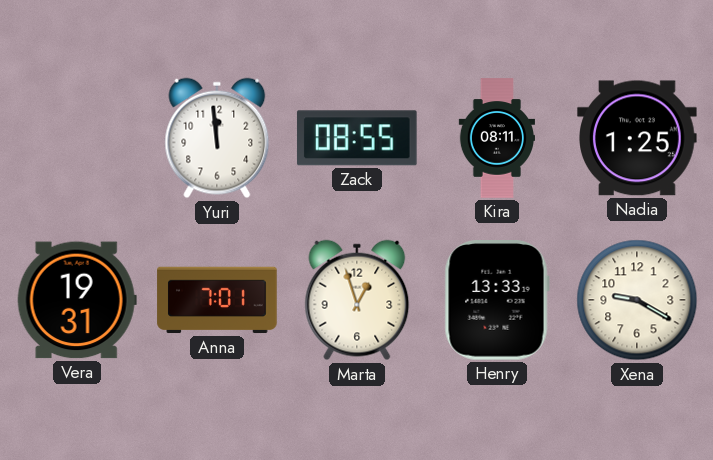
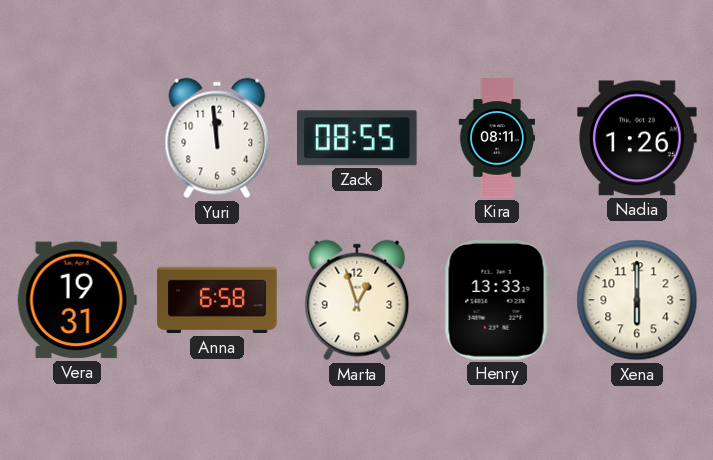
Nadia: 1:25 -> 1:26
Anna: 7:01 -> 6:58
Xena: 9:20 -> 6:00
